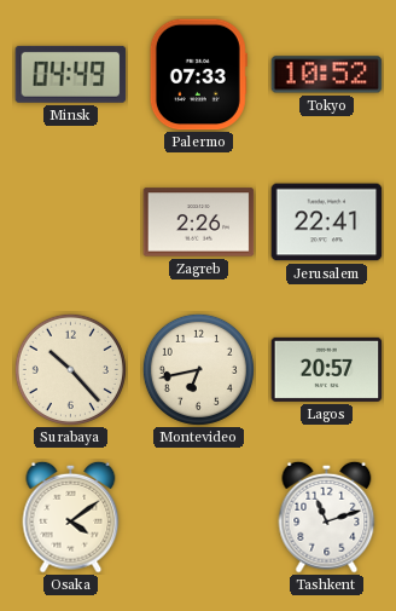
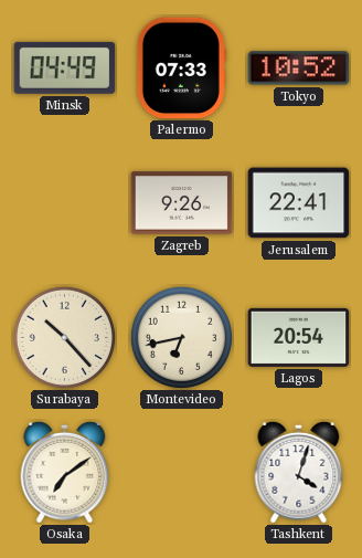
Zagreb: 2:26 -> 9:26
Lagos: 20:57 -> 20:54
Osaka: 4:09 -> 7:09
Tashkent: 11:12 -> 4:03
